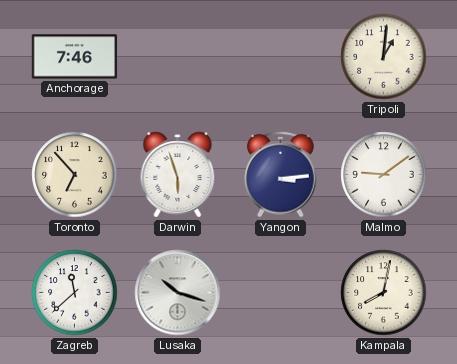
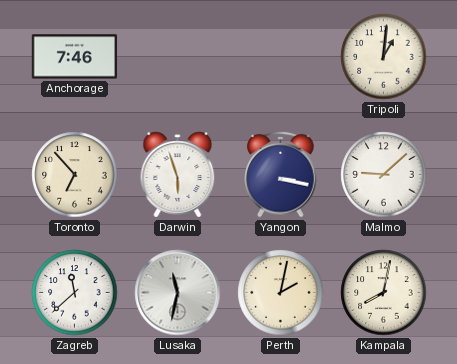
Yangon: 3:14 -> 3:17
Malmo: 9:09 -> 9:08
Lusaka: 10:18 -> 11:32
Perth: none -> 2:02
